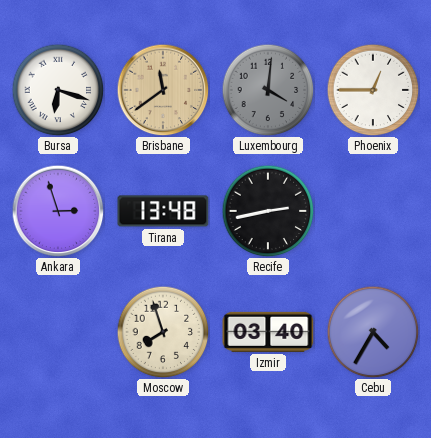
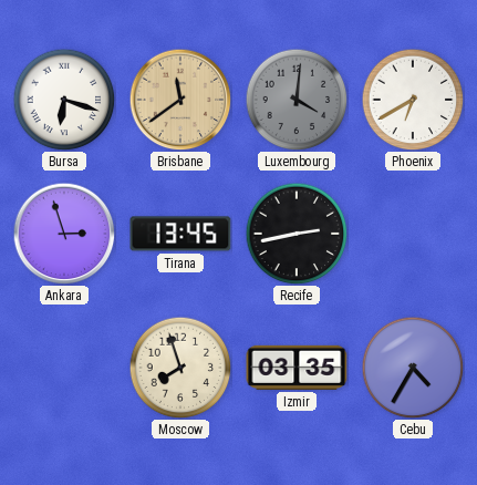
Phoenix: 12:45 -> 6:40
Tirana: 13:48 -> 13:45
Izmir: 03:40 -> 03:35
